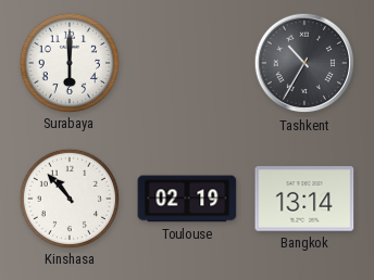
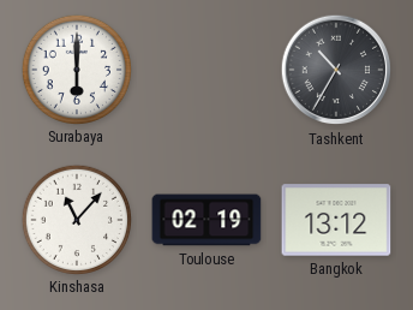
Kinshasa: 10:53 -> 11:07
Bangkok: 13:14 -> 13:12
